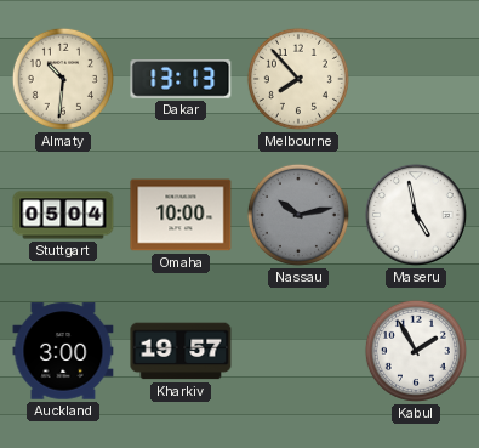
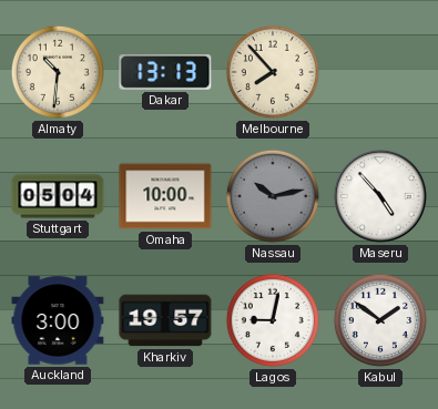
Maseru: 4:58 -> 4:53
Lagos: none -> 9:02
Kabul: 1:55 -> 1:51
